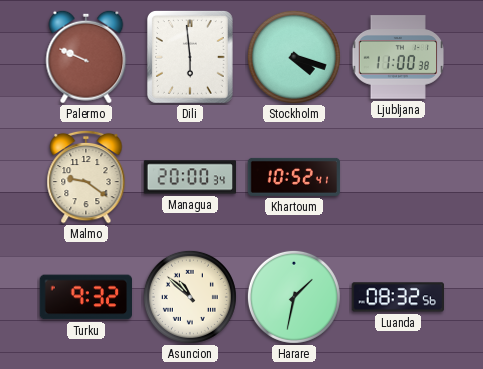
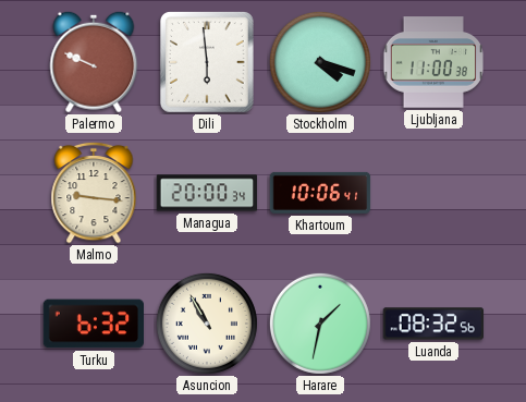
Malmo: 9:21 -> 9:16
Khartoum: 10:52 -> 10:06
Turku: 9:32 -> 6:32
Asuncion: 10:52 -> 10:55
